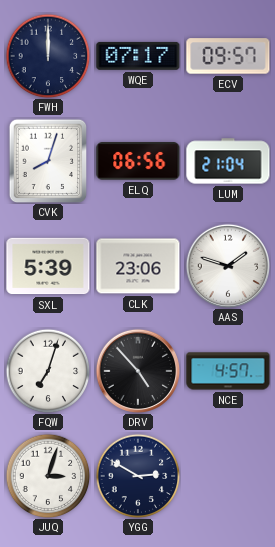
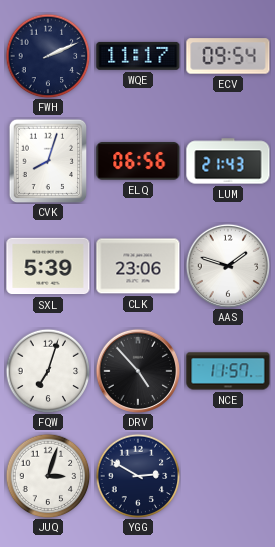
FWH: 12:00 -> 2:11
WQE: 07:17 -> 11:17
ECV: 09:57 -> 09:54
LUM: 21:04 -> 21:43
NCE: 4:57 -> 11:57
